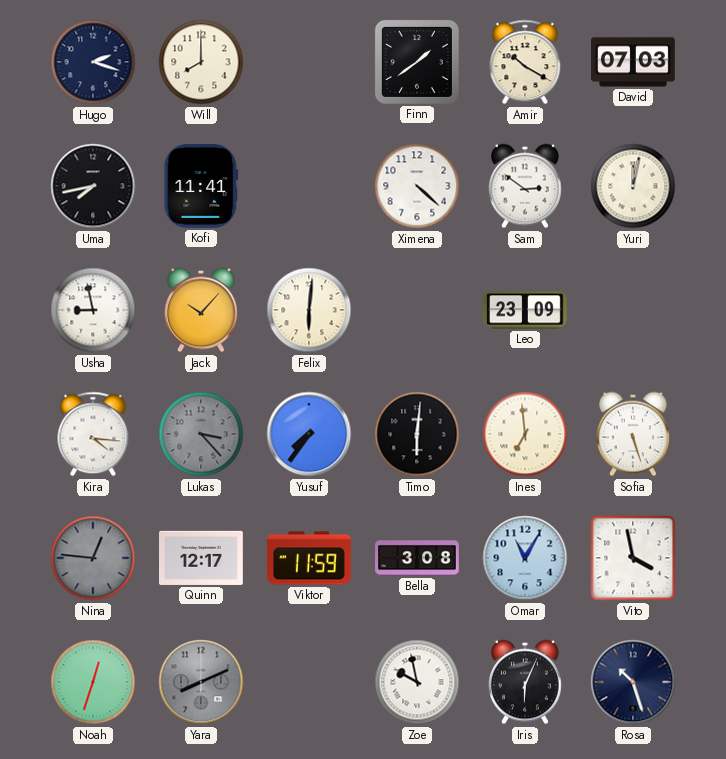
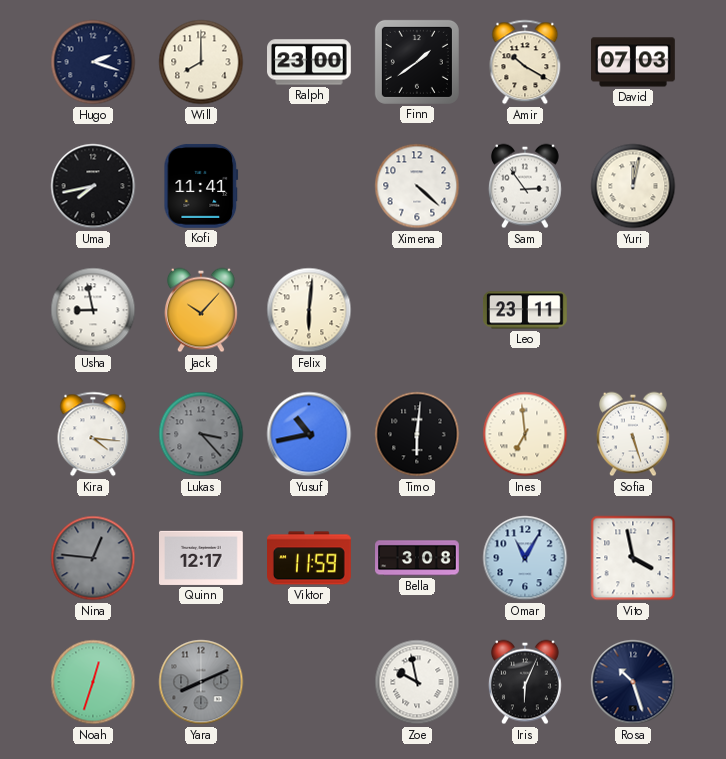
Ralph: none -> 23:00
Sam: 2:51 -> 2:54
Leo: 23:09 -> 23:11
Yusuf: 7:36 -> 10:43
